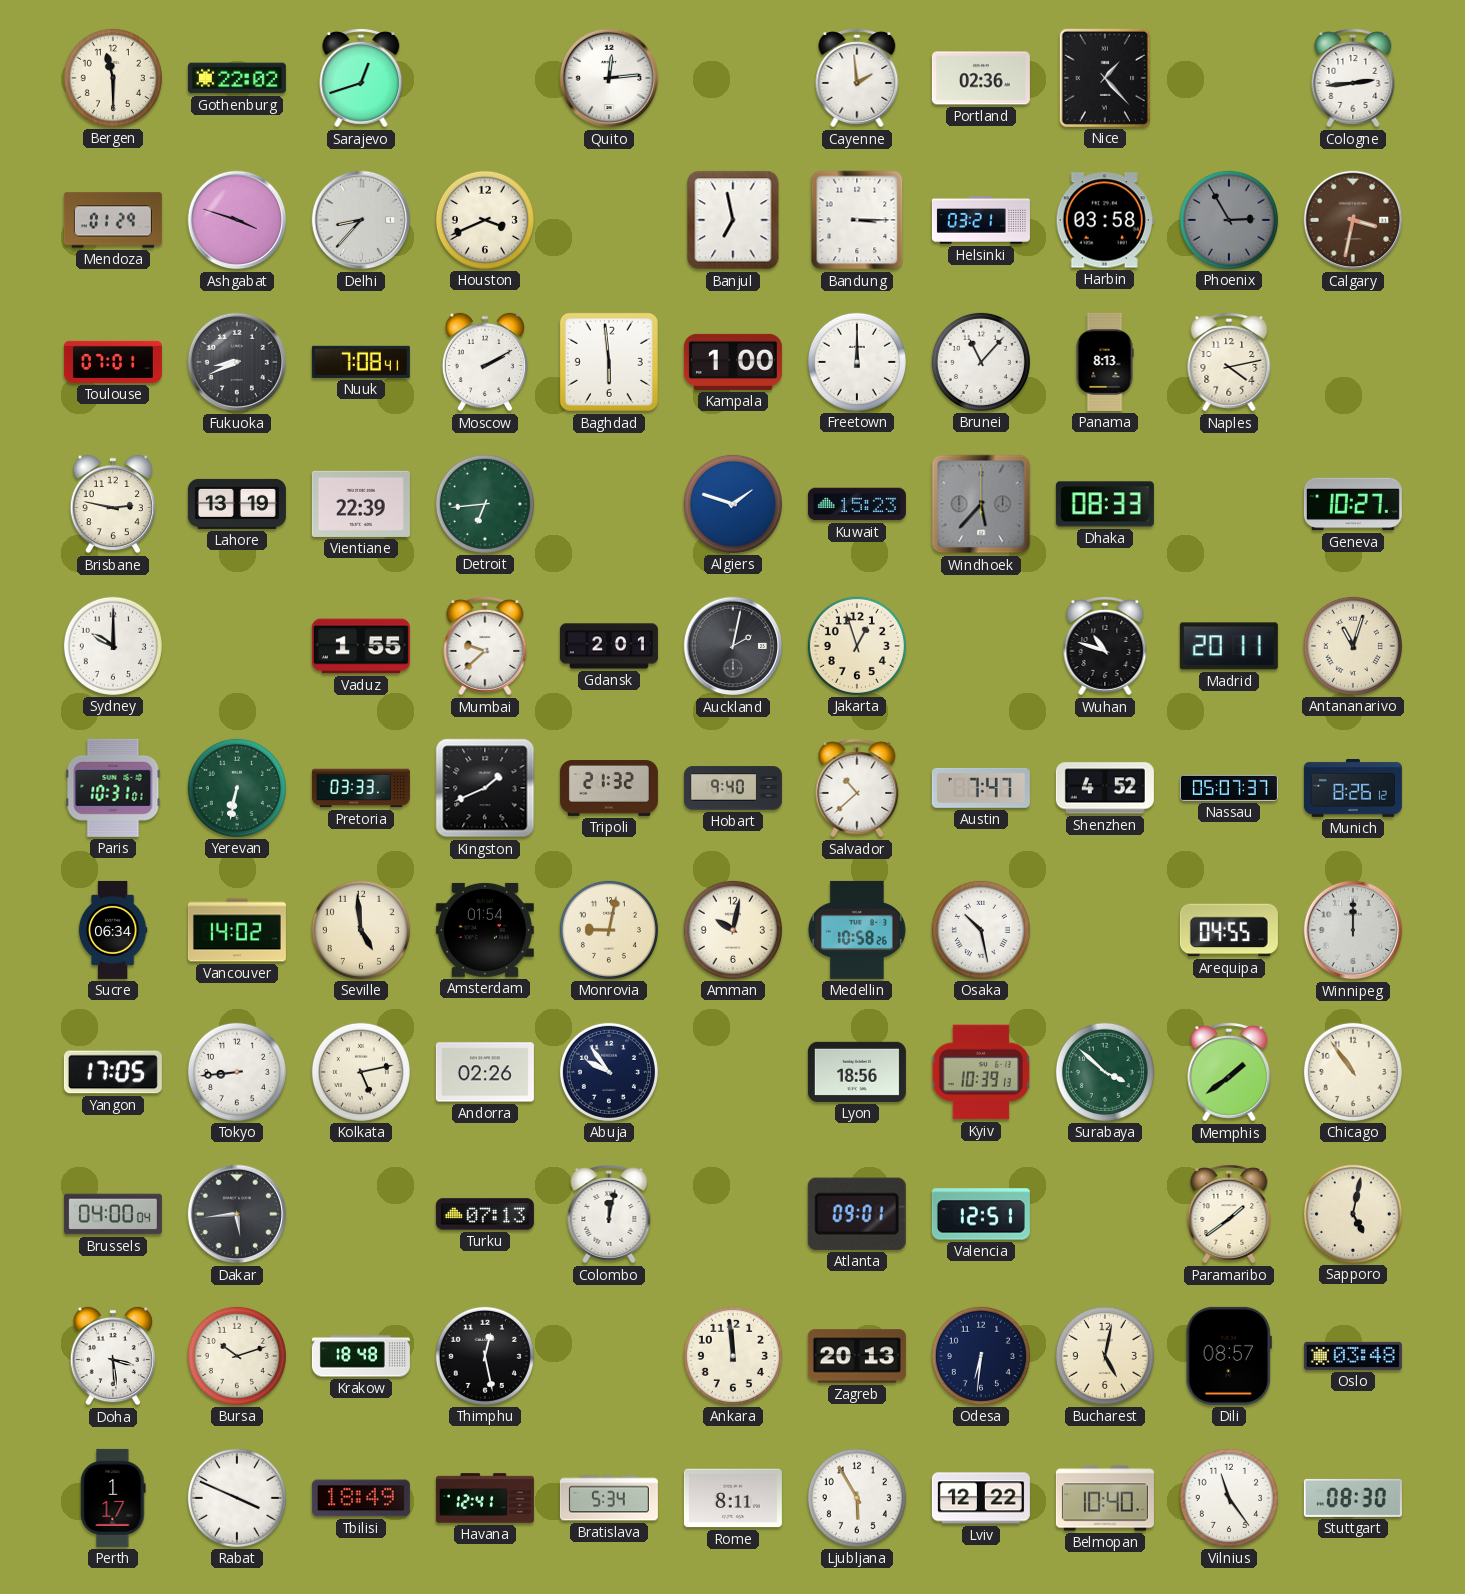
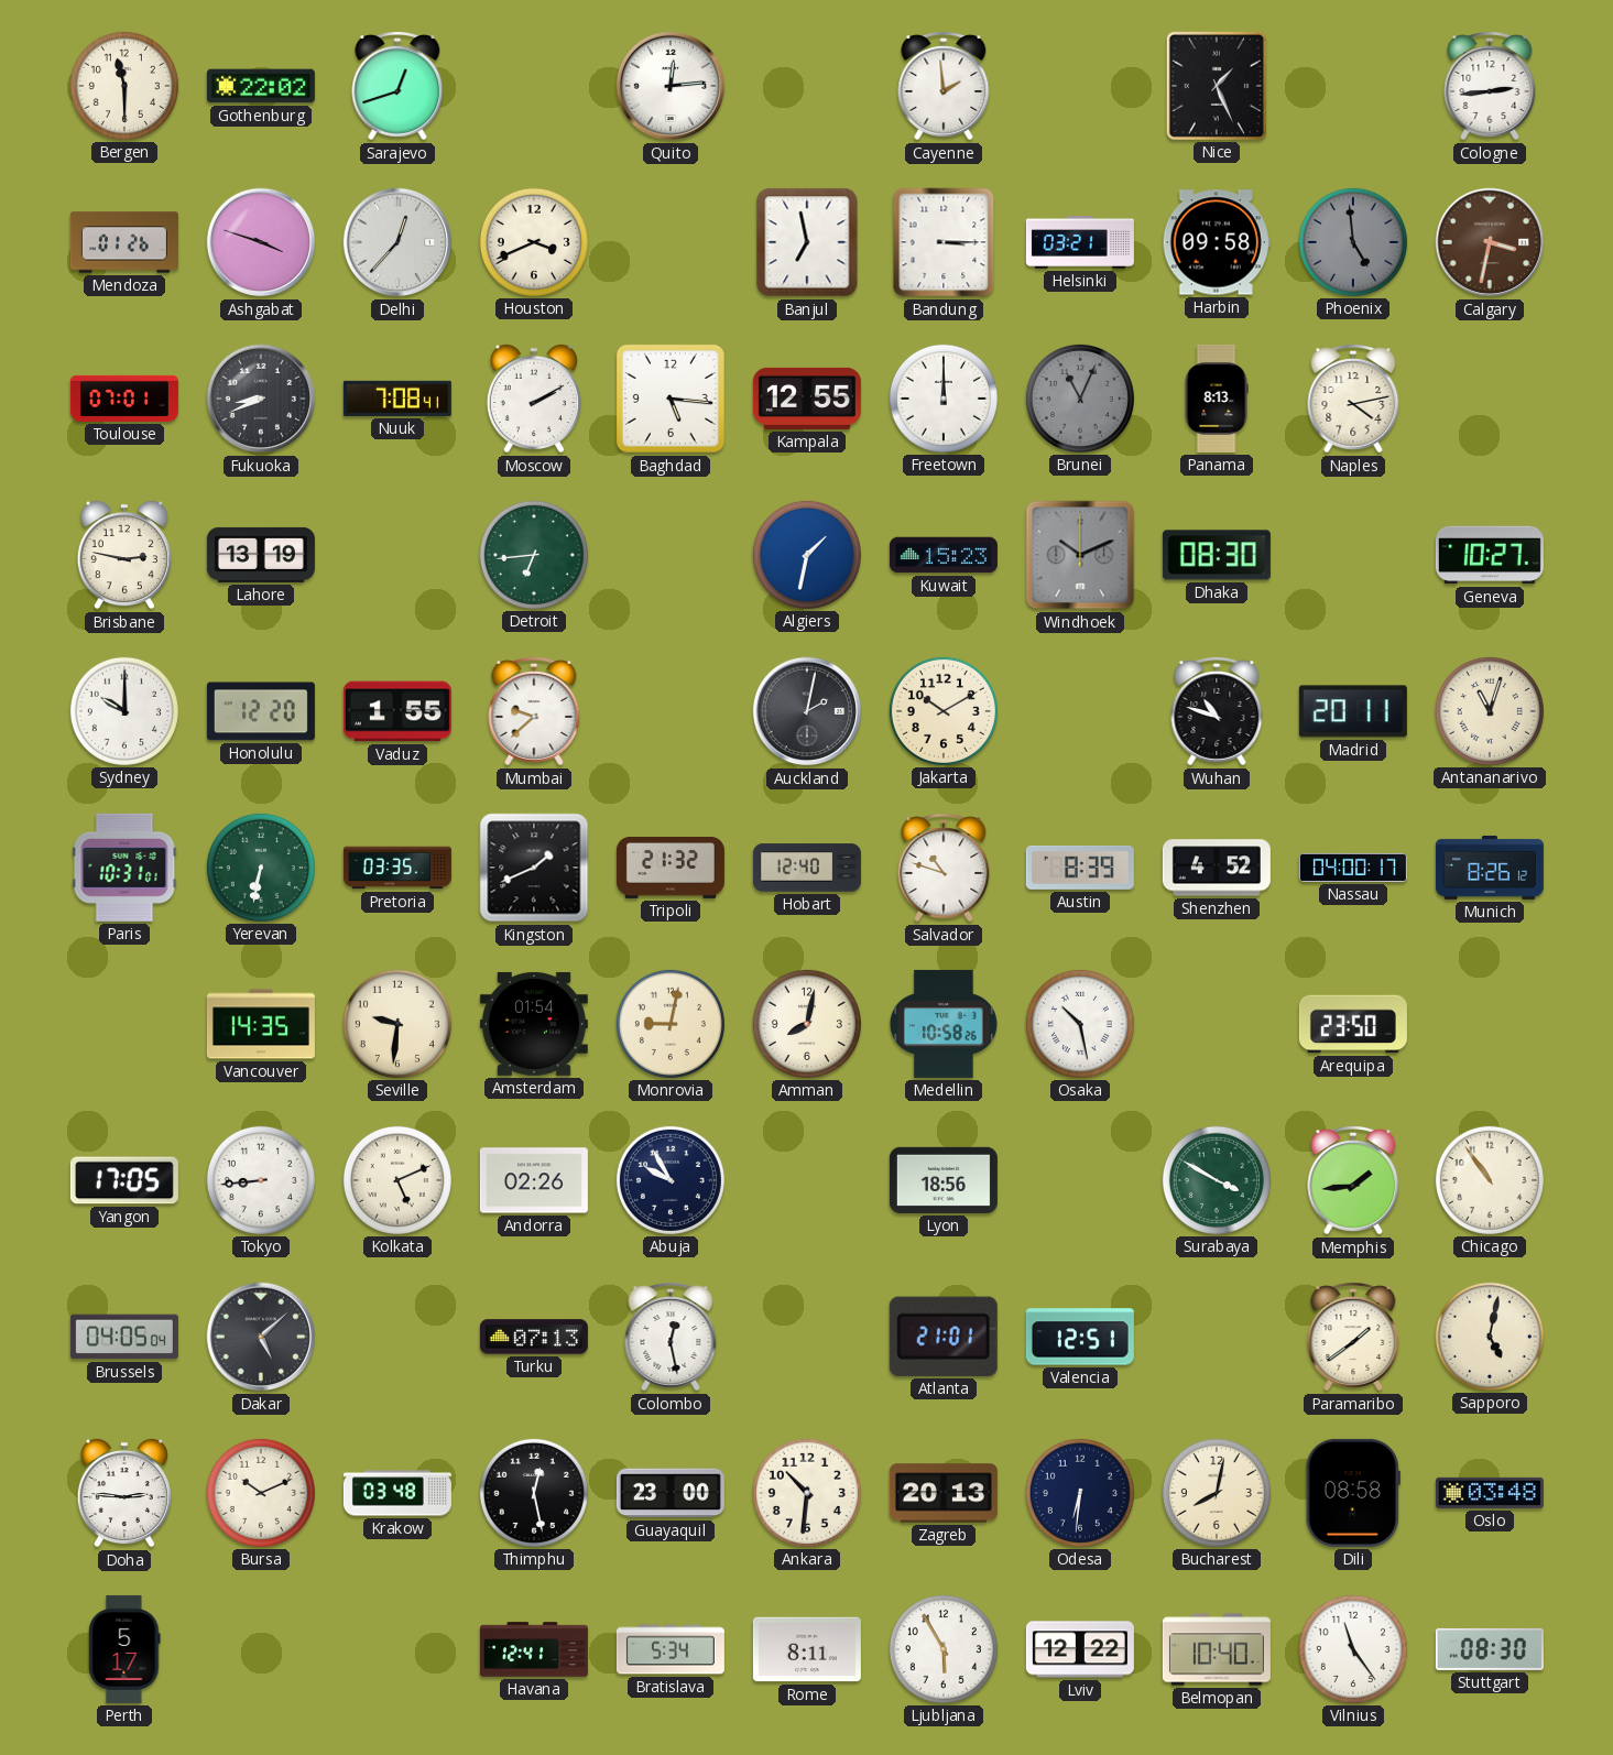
Portland: 02:36 -> none
Nice: 1:23 -> 1:26
Mendoza: 01:29 -> 01:26
Delhi: 8:37 -> 12:37
Harbin: 03:58 -> 09:58
Phoenix: 2:55 -> 4:59
Baghdad: 5:59 -> 5:16
Kampala: 1:00 -> 12:55
Brunei: 11:07 -> 11:04
Brunei dial: white -> grey
Vientiane: 22:39 -> none
Algiers: 1:48 -> 1:32
Windhoek: 5:37 -> 10:11
Dhaka: 08:33 -> 08:30
Honolulu: none -> 12:20
Gdansk: 2:01 -> none
Jakarta: 12:57 -> 10:10
Pretoria: 03:33 -> 03:35
Hobart: 9:40 -> 12:40
Salvador: 10:38 -> 10:48
Austin: 7:47 -> 8:39
Nassau: 05:07 -> 04:00
Sucre: 06:34 -> none
Vancouver: 14:02 -> 14:35
Seville: 4:59 -> 9:31
Amman: 10:02 -> 8:02
Arequipa: 04:55 -> 23:50
Winnipeg: 12:00 -> none
Kolkata: 5:13 -> 5:11
Abuja: 9:54 -> 9:55
Kyiv: 10:39 -> none
Surabaya: 3:52 -> 3:50
Memphis: 1:39 -> 1:44
Brussels: 04:00 -> 04:05
Dakar: 5:44 -> 5:08
Colombo: 12:02 -> 12:28
Atlanta: 09:01 -> 21:01
Doha: 3:29 -> 2:46
Bursa: 10:12 -> 10:11
Krakow: 18:48 -> 03:48
Guayaquil: none -> 23:00
Ankara: 11:59 -> 10:31
Bucharest: 5:02 -> 8:02
Dili: 08:57 -> 08:58
Perth: 1:17 -> 5:17
Rabat: 3:49 -> none
Tbilisi: 18:49 -> none
